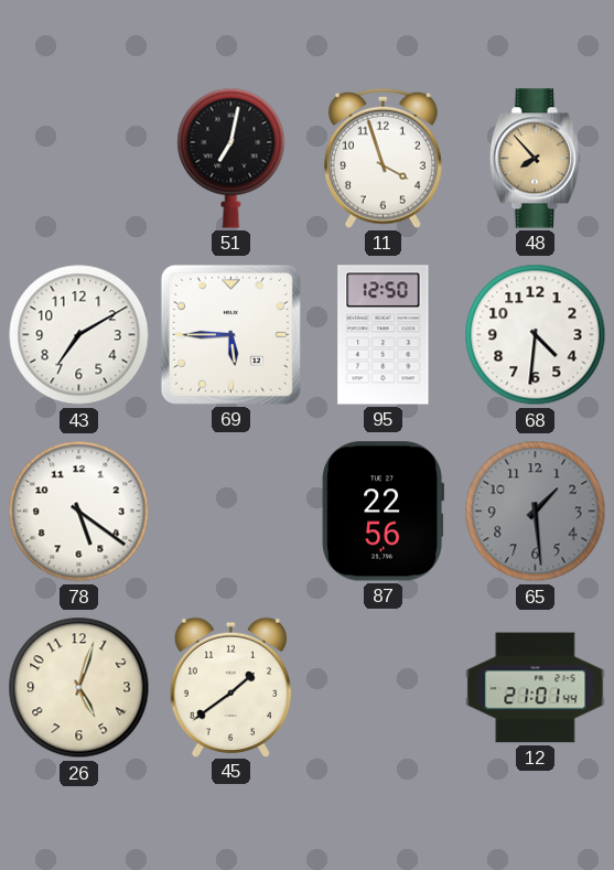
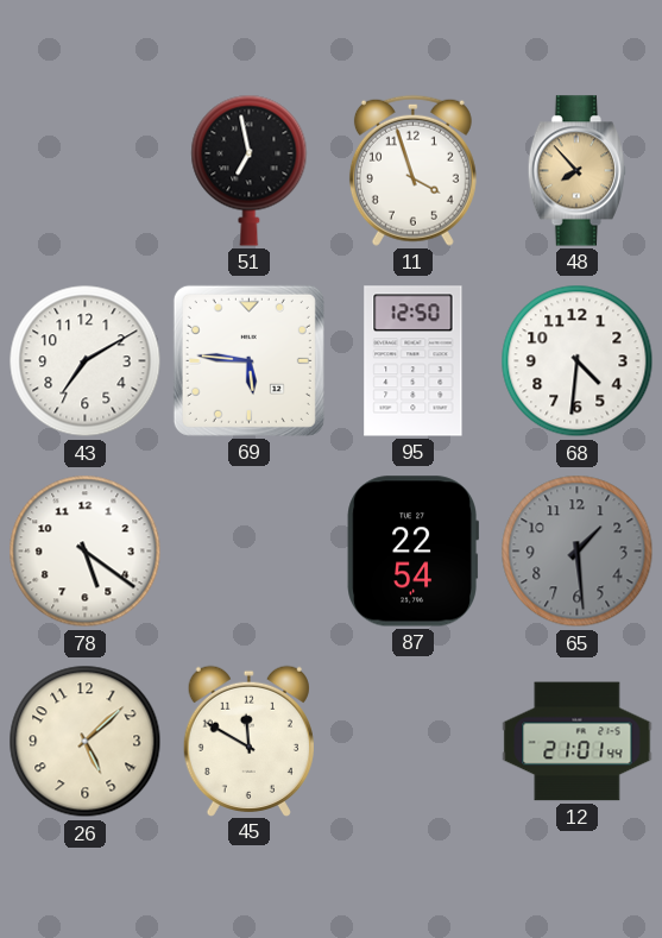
51: 7:02 -> 6:58
69: 5:45 -> 5:46
87: 22:56 -> 22:54
26: 5:03 -> 5:08
45: 1:39 -> 11:50
